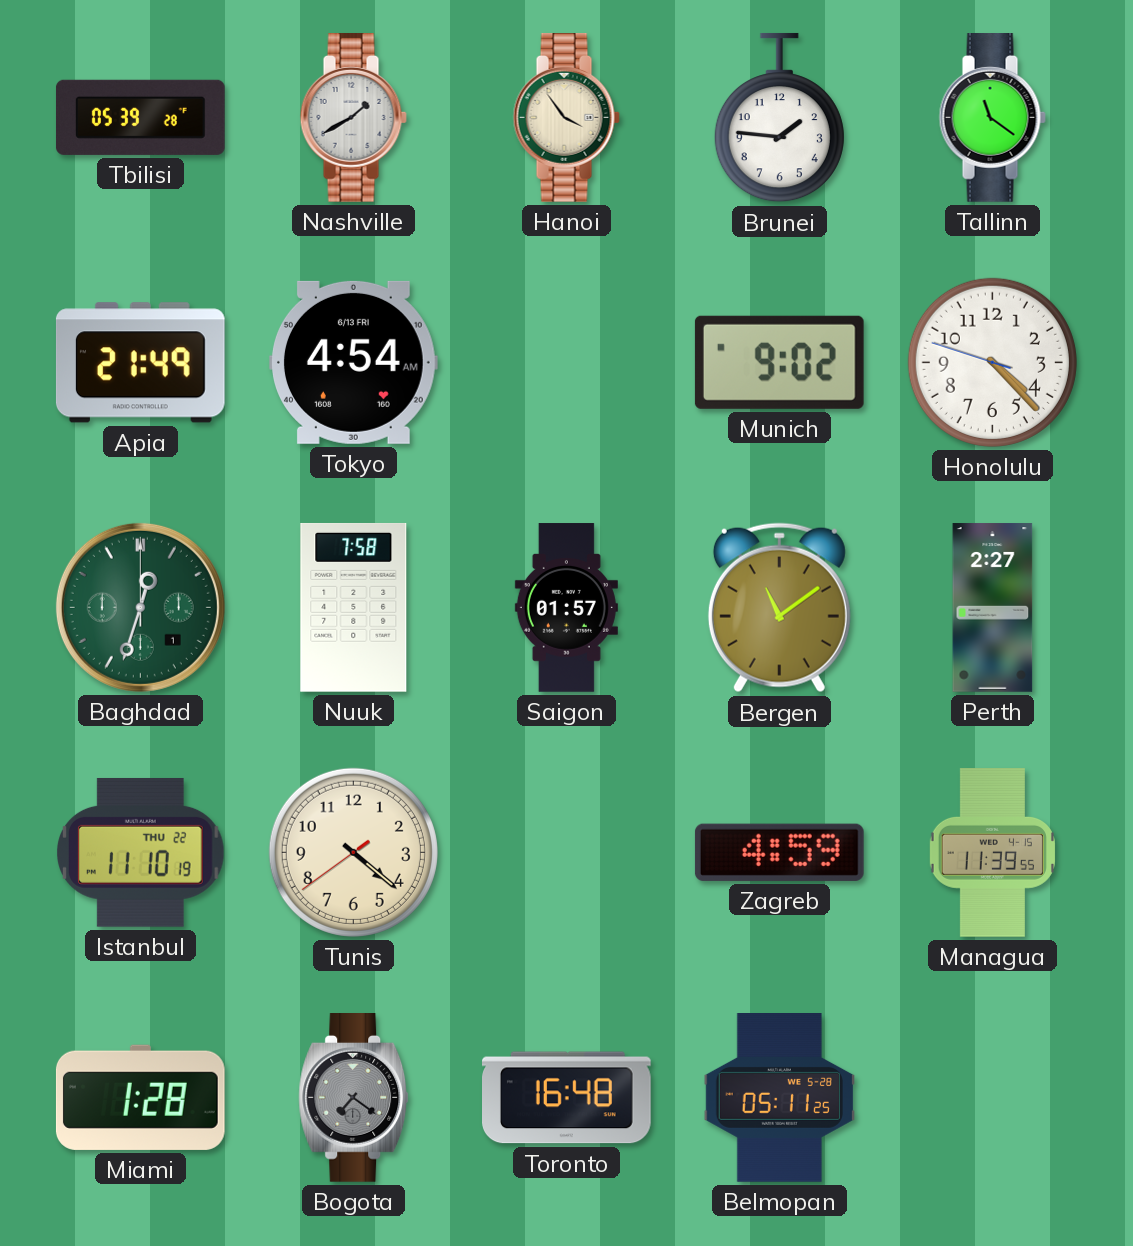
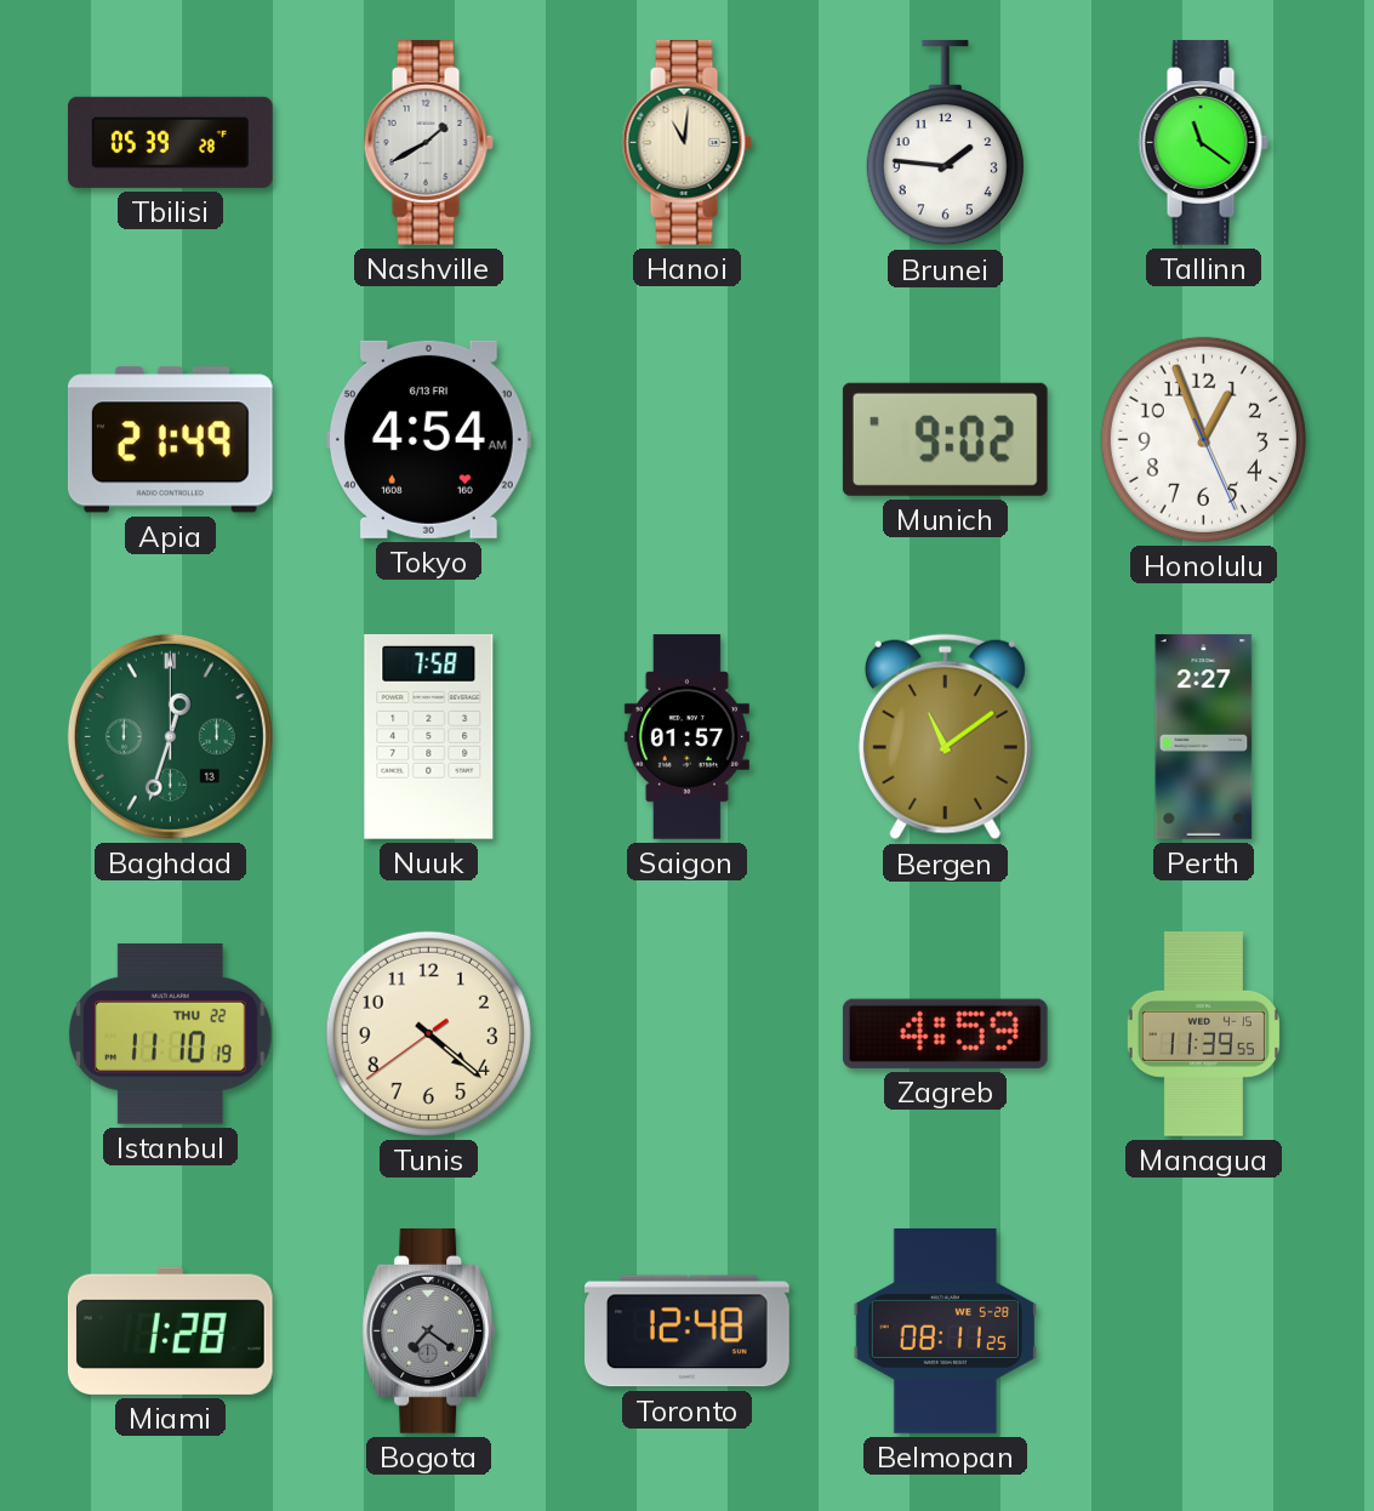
Hanoi: 3:54 -> 11:01
Honolulu: 4:22 -> 12:56
Baghdad date: 1 -> 13
Toronto: 16:48 -> 12:48
Belmopan: 05:11 -> 08:11
